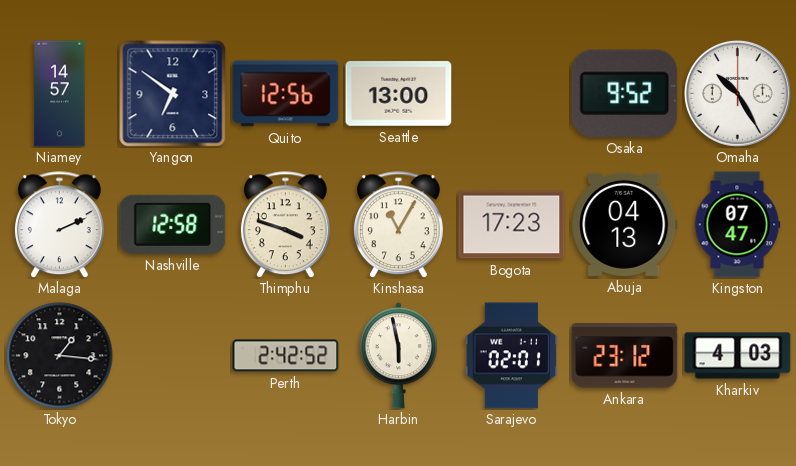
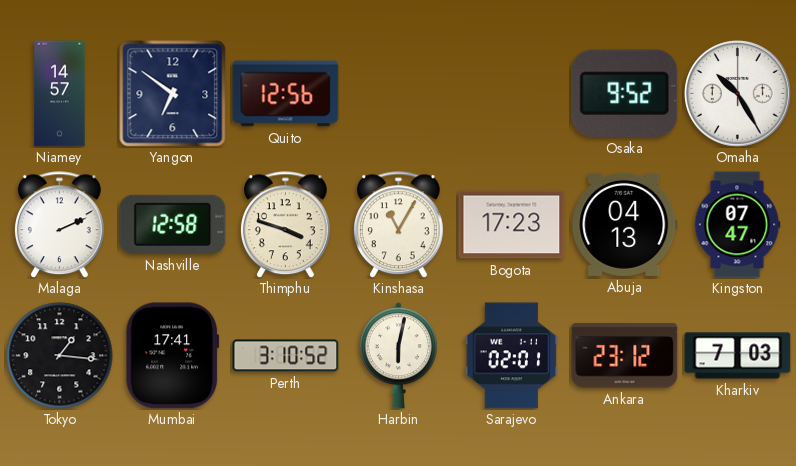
Seattle: 13:00 -> none
Mumbai: none -> 17:41
Perth: 2:42 -> 3:10
Harbin: 5:58 -> 6:02
Kharkiv: 4:03 -> 7:03
